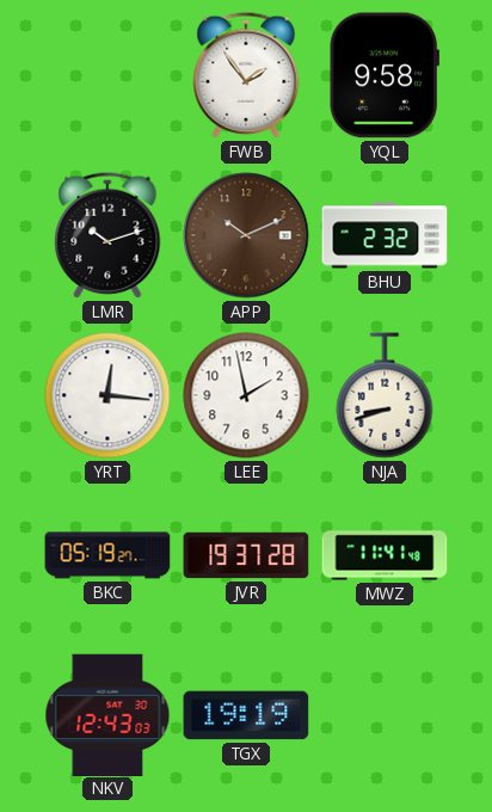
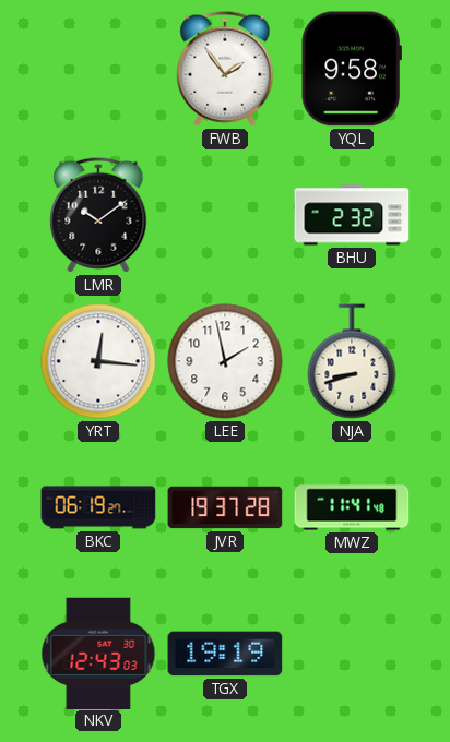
LMR: 10:12 -> 10:09
APP: 10:11 -> none
BKC: 05:19 -> 06:19
